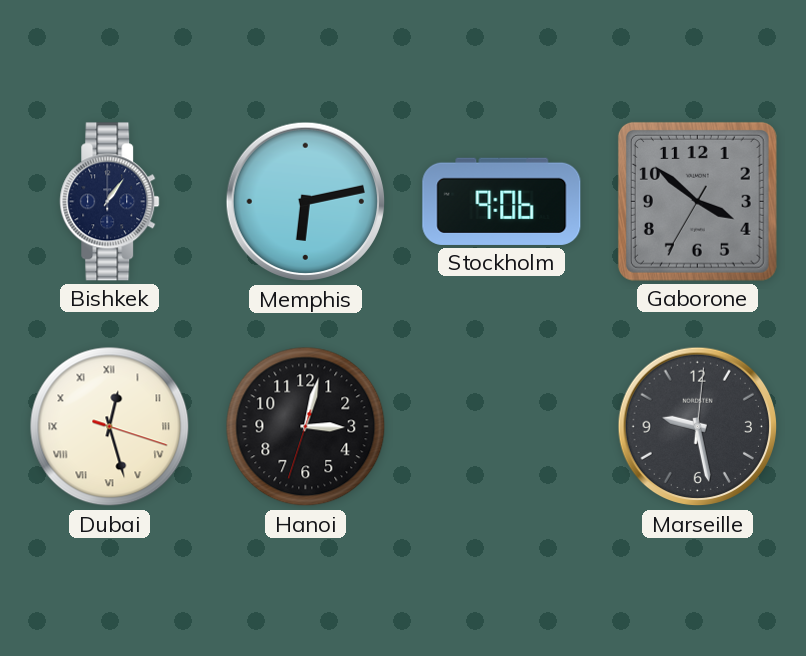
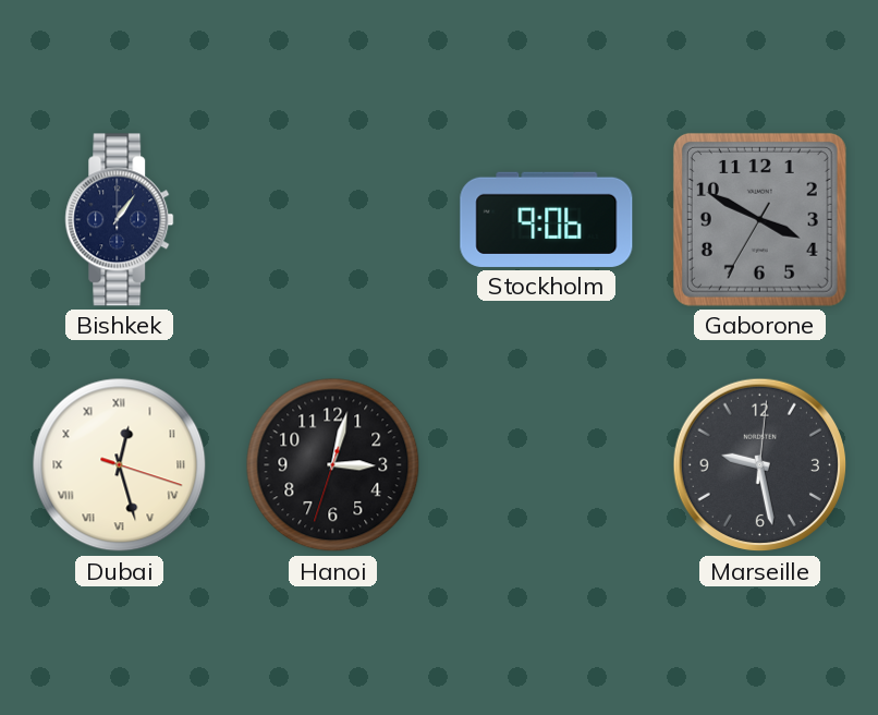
Memphis: 6:13 -> none
Gaborone: 3:51 -> 3:49
